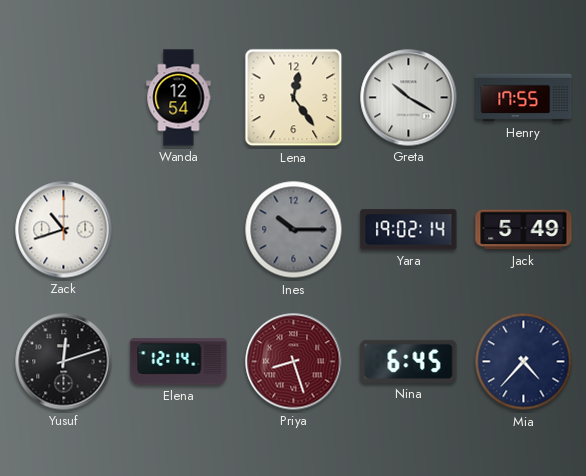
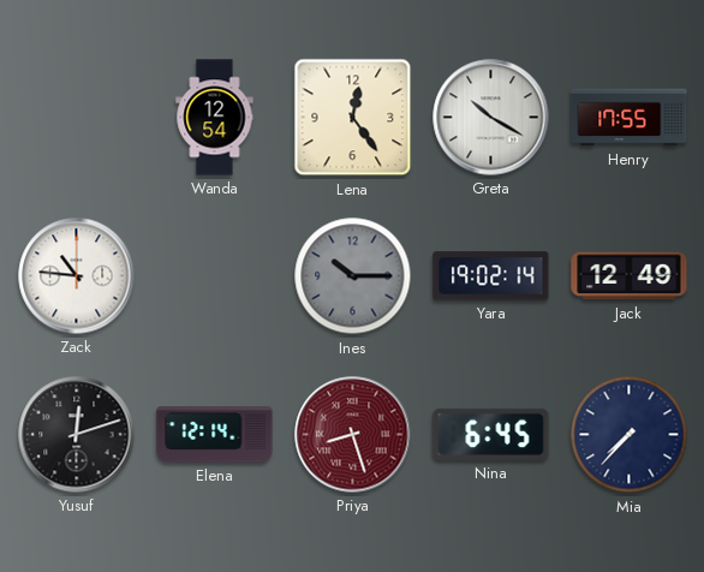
Zack: 10:42 -> 10:46
Jack: 5:49 -> 12:49
Mia: 4:37 -> 7:37
